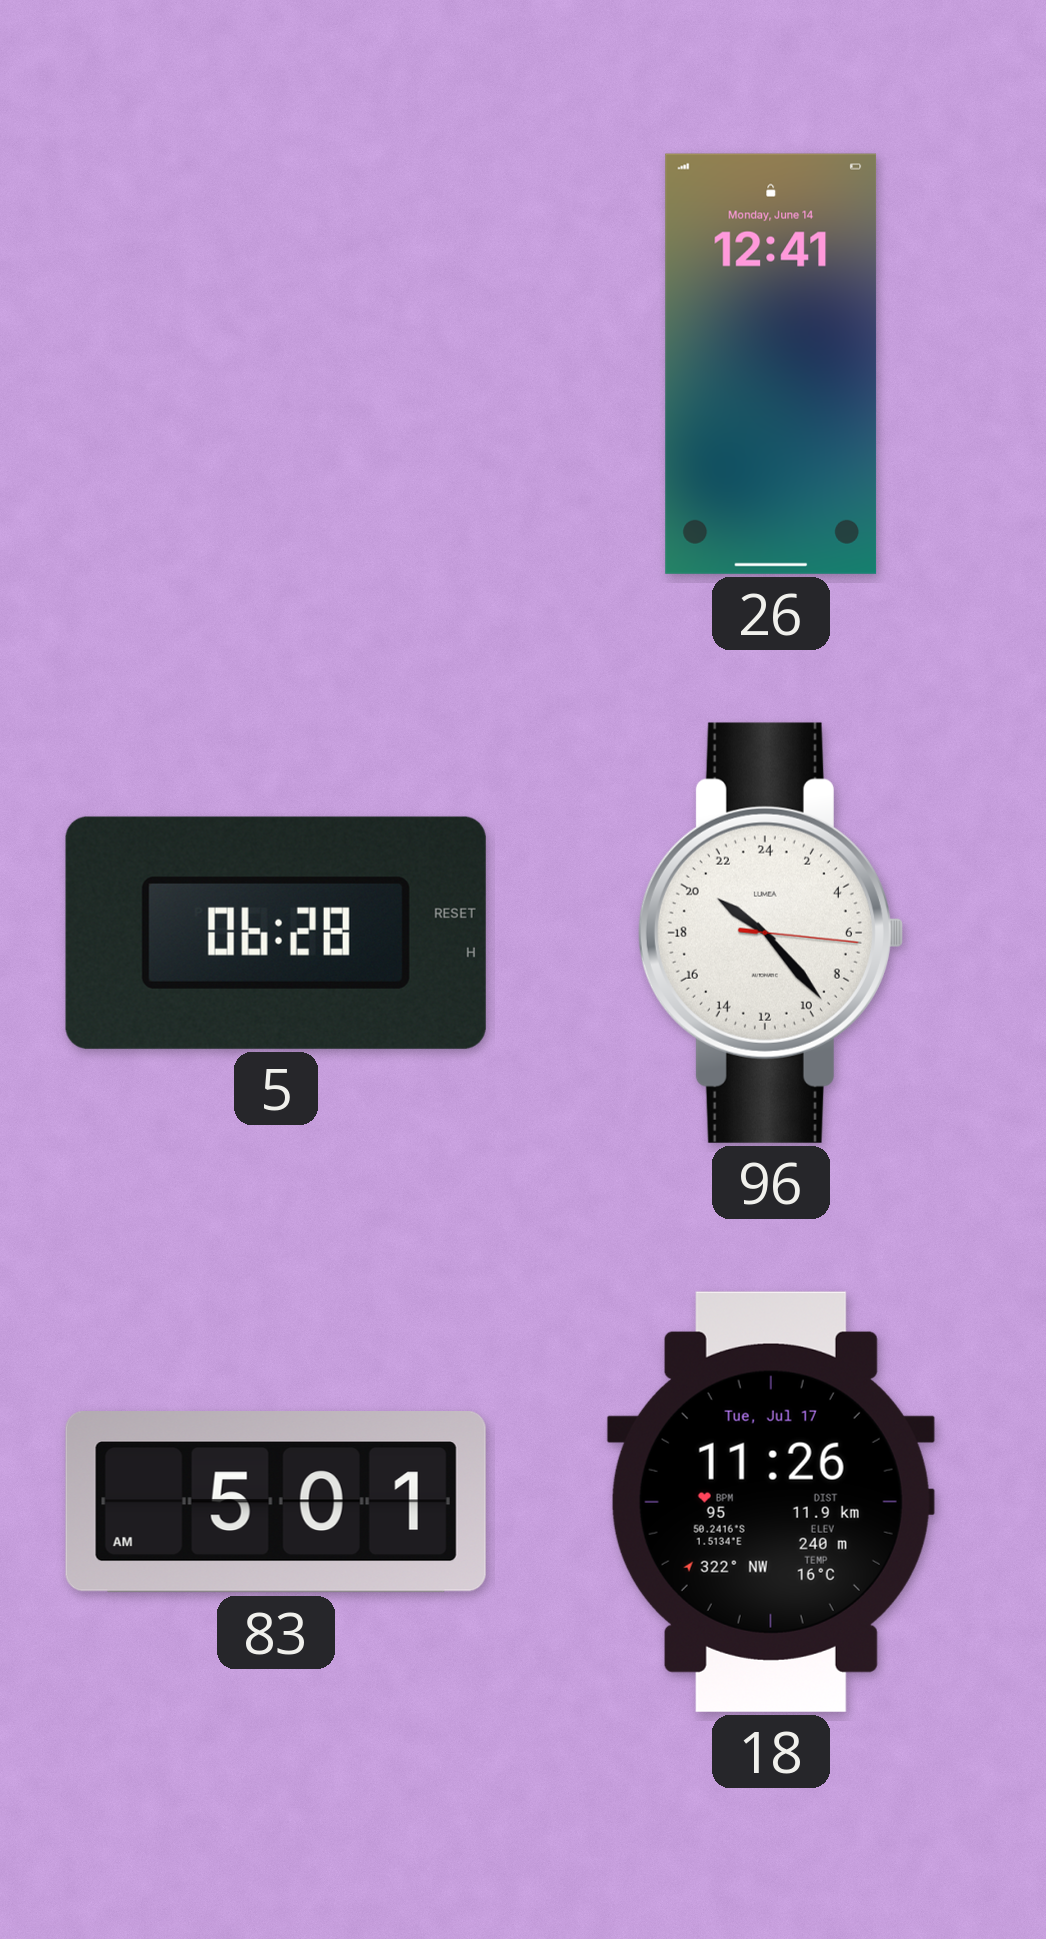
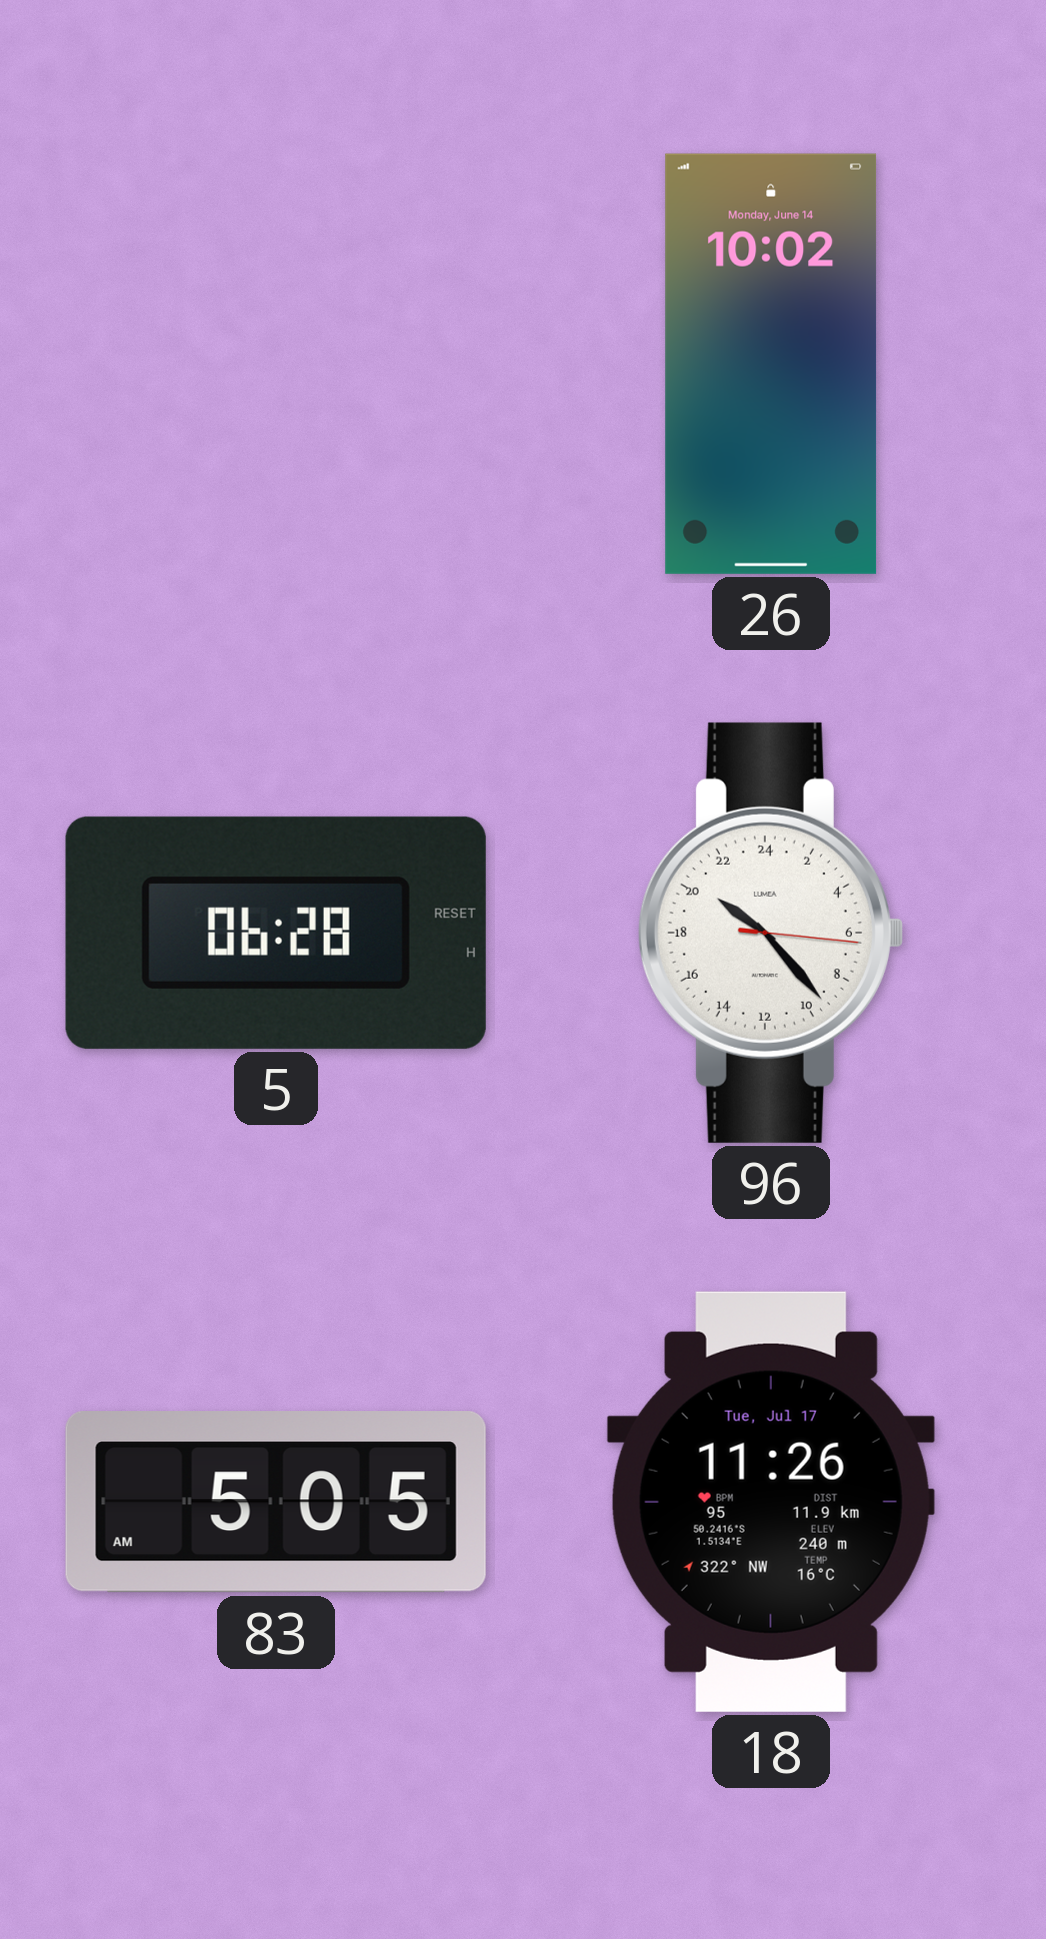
26: 12:41 -> 10:02
83: 5:01 -> 5:05
